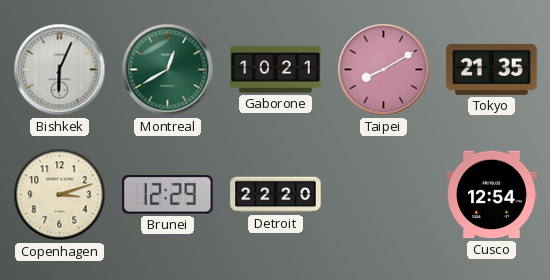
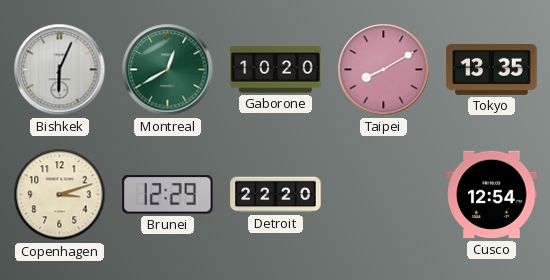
Gaborone: 10:21 -> 10:20
Tokyo: 21:35 -> 13:35
